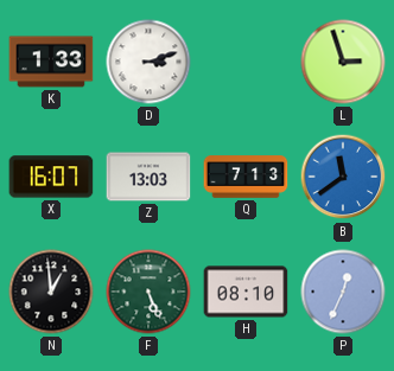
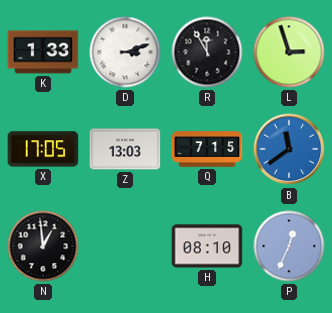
R: none -> 11:55
X: 16:07 -> 17:05
Q: 7:13 -> 7:15
F: 5:26 -> none
